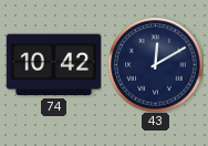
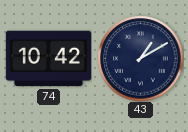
43: 12:10 -> 1:10
